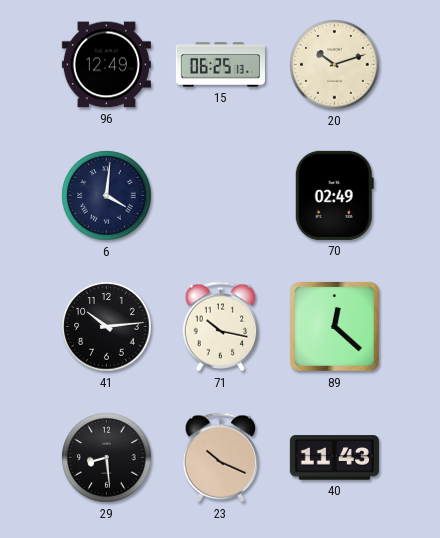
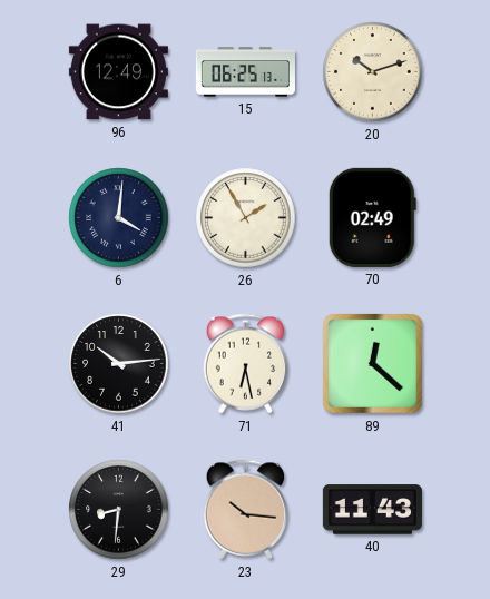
26: none -> 1:55
71: 10:17 -> 6:28
29: 8:29 -> 8:31
23: 10:19 -> 10:16
